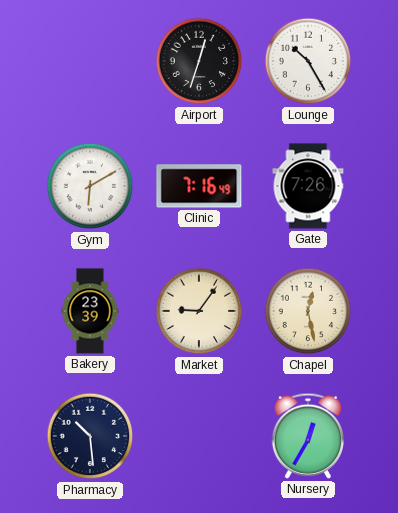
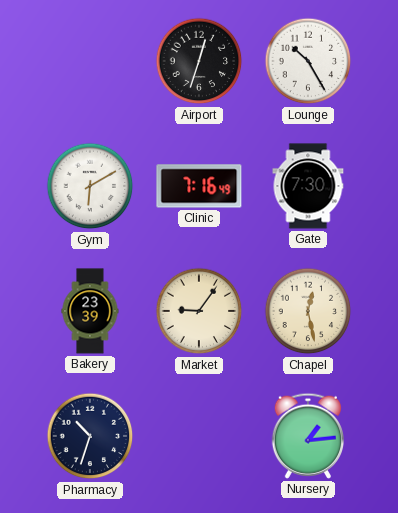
Gate: 7:26 -> 7:30
Pharmacy: 10:29 -> 10:33
Nursery: 12:35 -> 1:14
